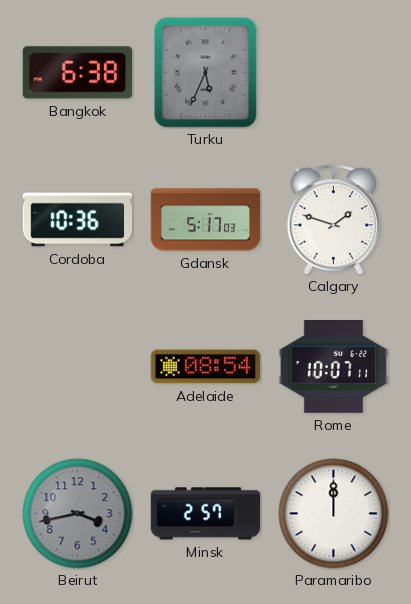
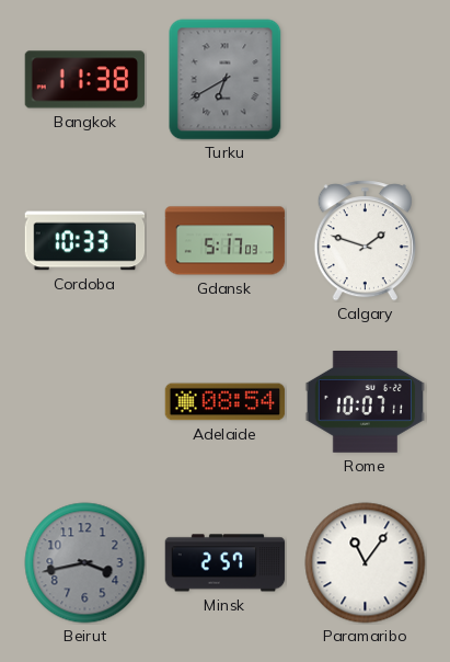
Bangkok: 6:38 -> 11:38
Turku: 5:34 -> 6:40
Cordoba: 10:36 -> 10:33
Paramaribo: 12:00 -> 11:06
